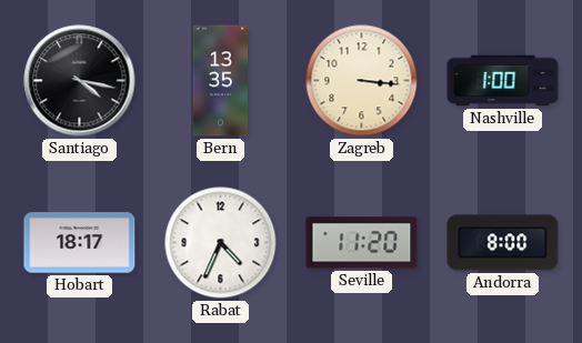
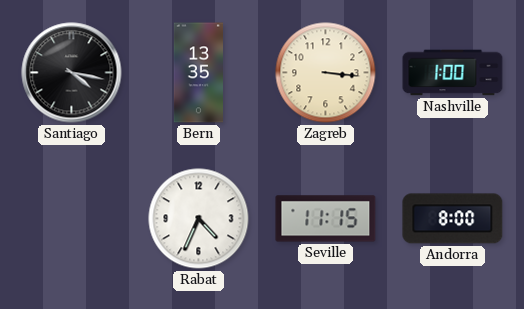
Hobart: 18:17 -> none
Seville: 11:20 -> 11:15
